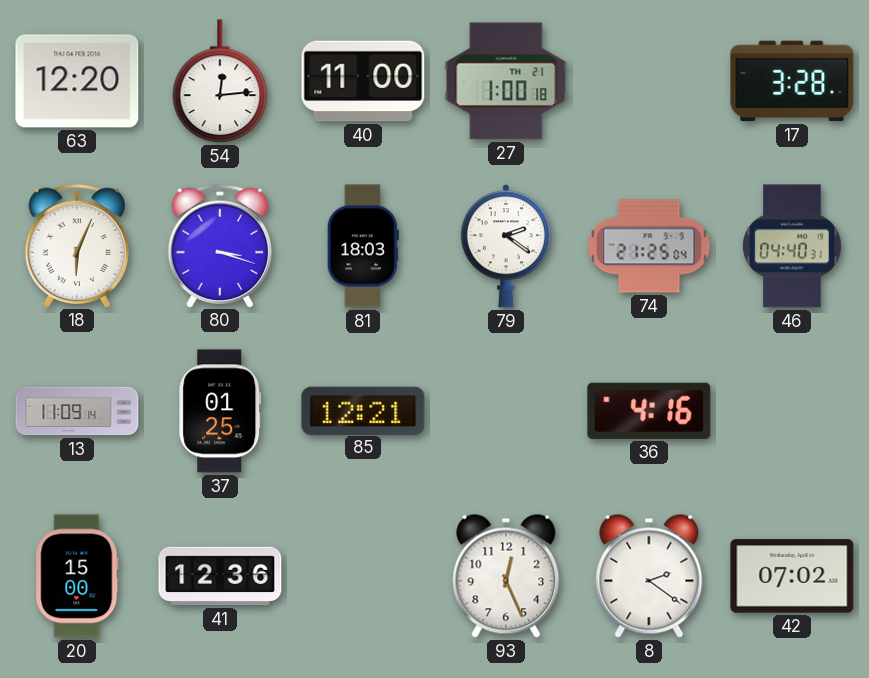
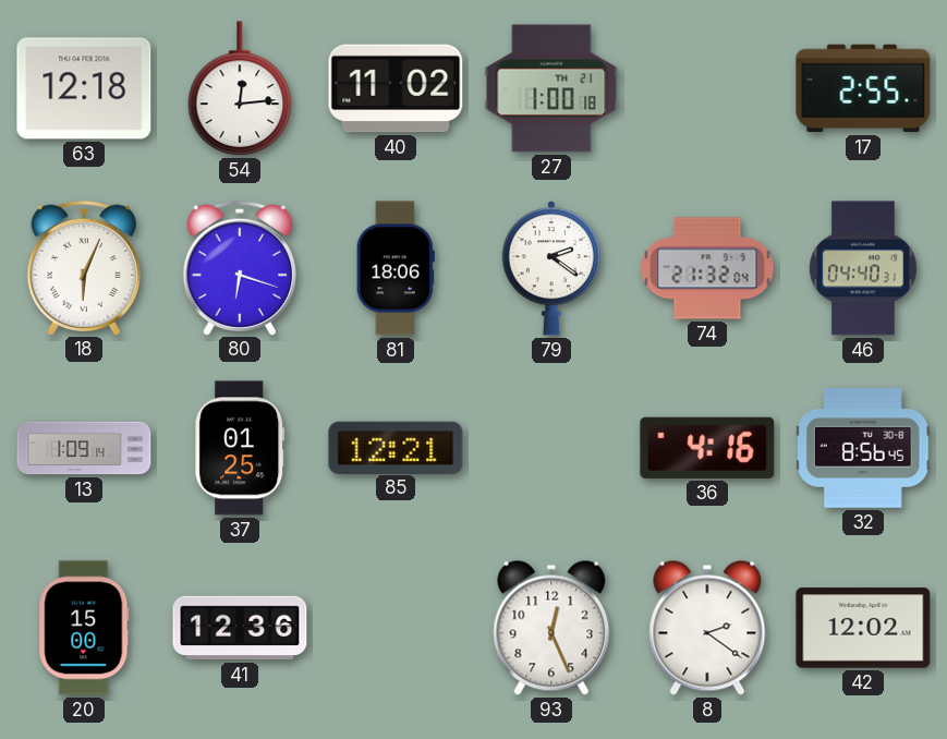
63: 12:20 -> 12:18
40: 11:00 -> 11:02
17: 3:28 -> 2:55
80: 3:18 -> 6:18
81: 18:03 -> 18:06
74: 21:25 -> 21:32
13: 11:09 -> 1:09
32: none -> 8:56
42: 07:02 -> 12:02
